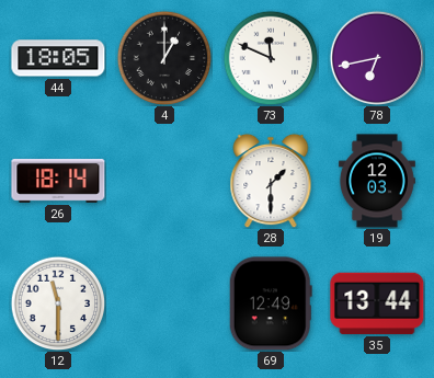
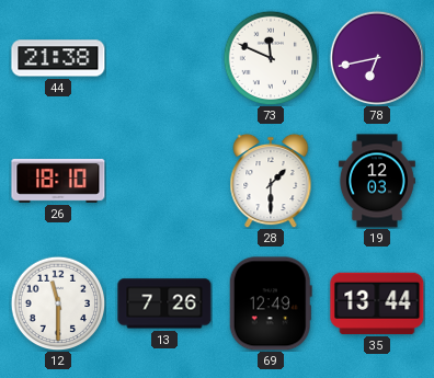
44: 18:05 -> 21:38
4: 1:00 -> none
26: 18:14 -> 18:10
13: none -> 7:26
